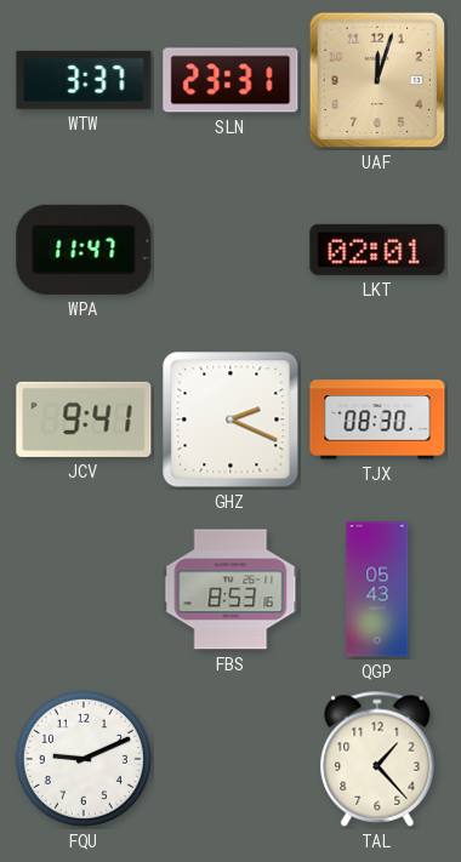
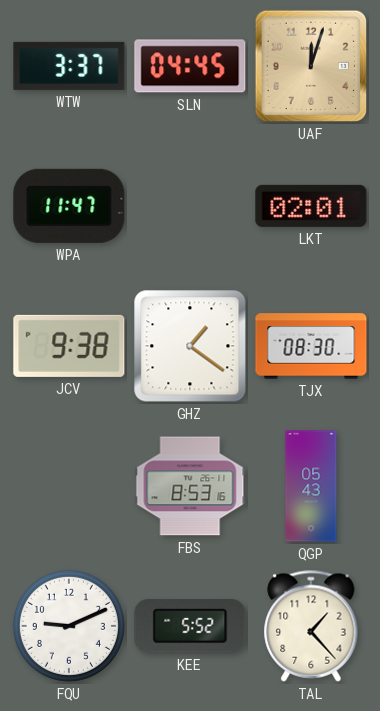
SLN: 23:31 -> 04:45
JCV: 9:41 -> 9:38
GHZ: 2:19 -> 1:21
KEE: none -> 5:52
